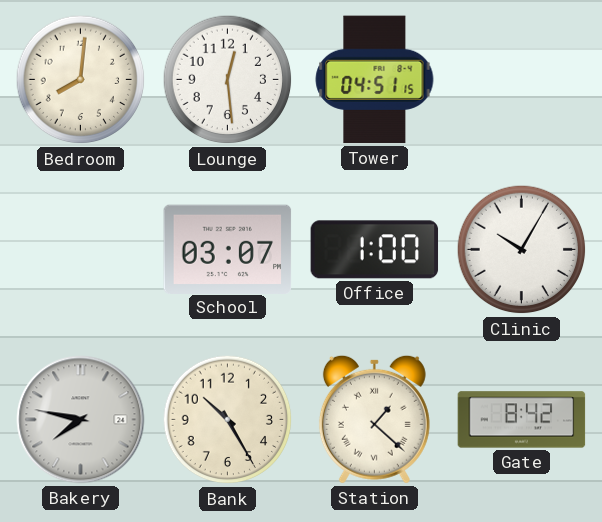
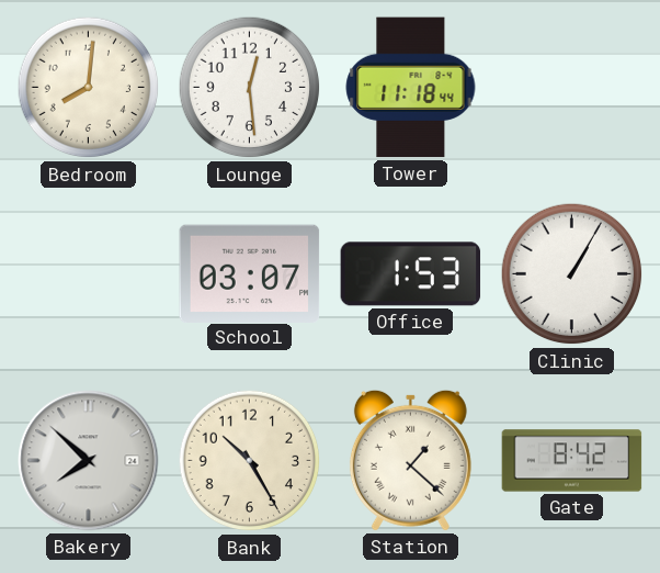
Tower: 04:51 -> 11:18
Office: 1:00 -> 1:53
Clinic: 10:05 -> 1:05
Bakery: 7:47 -> 7:52
